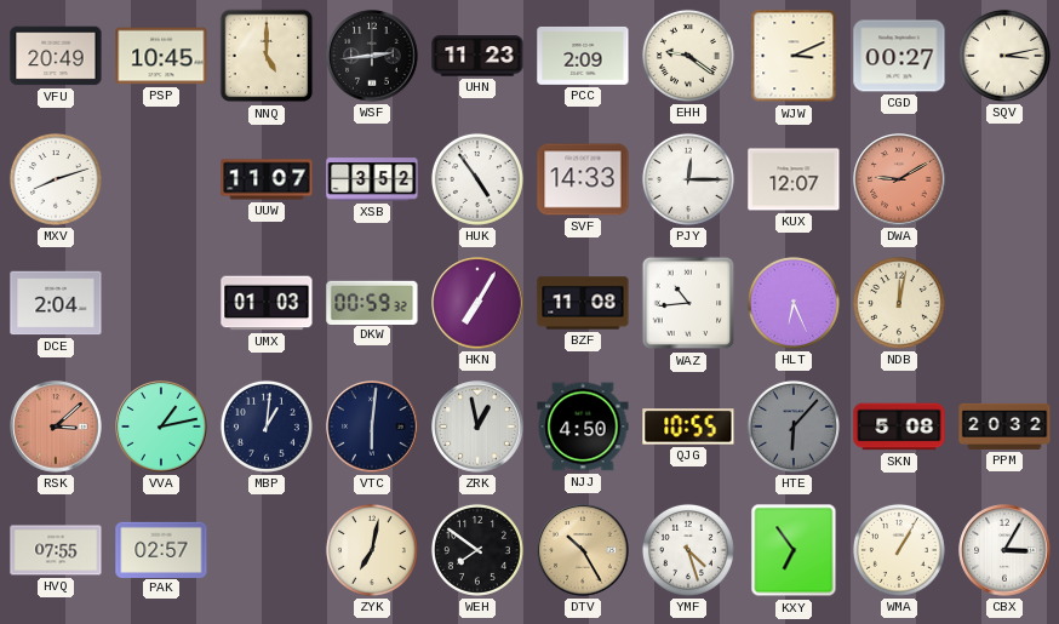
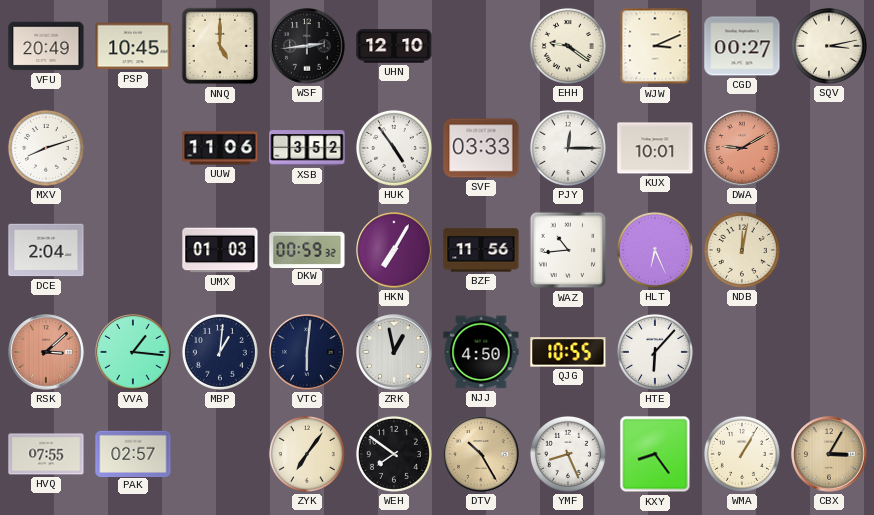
UHN: 11:23 -> 12:10
PCC: 2:09 -> none
UUW: 11:07 -> 11:06
SVF: 14:33 -> 03:33
KUX: 12:07 -> 10:01
BZF: 11:08 -> 11:56
VVA: 1:13 -> 1:16
HTE dial: grey -> white
SKN: 5:08 -> none
PPM: 20:32 -> none
ZYK: 7:02 -> 7:06
YMF: 4:27 -> 8:26
KXY: 6:54 -> 8:24
CBX dial: white -> champagne
